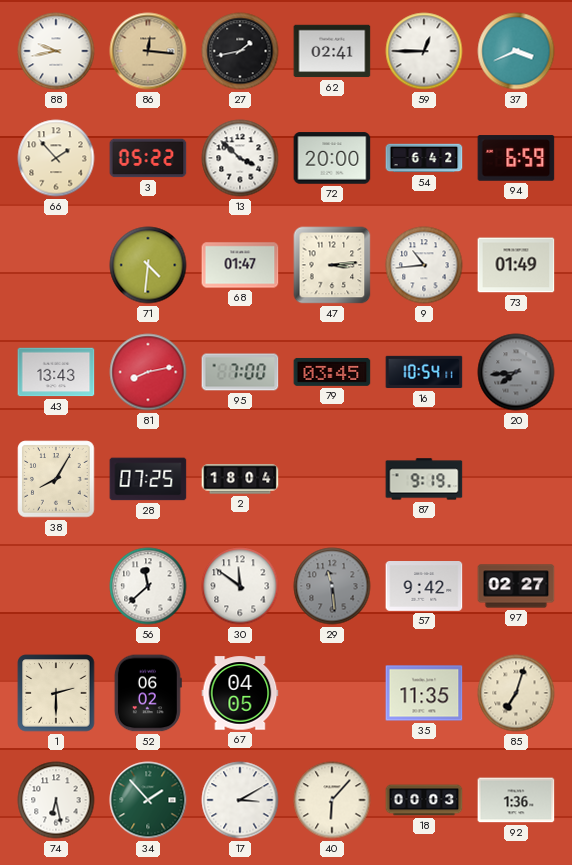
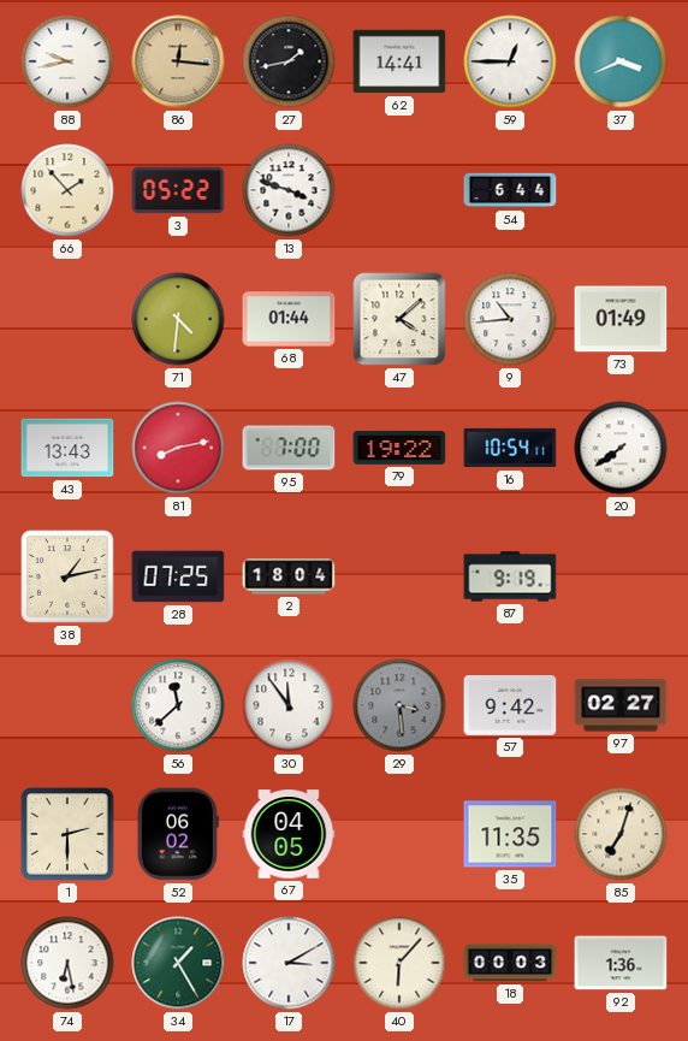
62: 02:41 -> 14:41
13: 3:52 -> 3:48
72: 20:00 -> none
54: 6:42 -> 6:44
94: 6:59 -> none
68: 01:47 -> 01:44
47: 3:14 -> 4:08
79: 03:45 -> 19:22
20: 7:44 -> 7:39
20 dial: grey -> white
38: 8:05 -> 1:13
30: 11:51 -> 11:54
29: 11:29 -> 3:29
34: 1:53 -> 1:25
